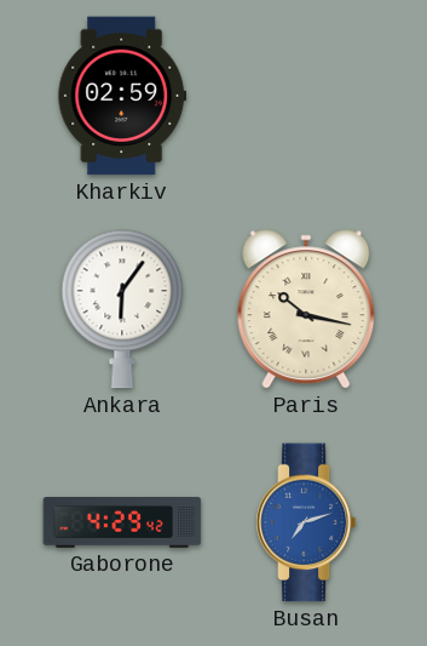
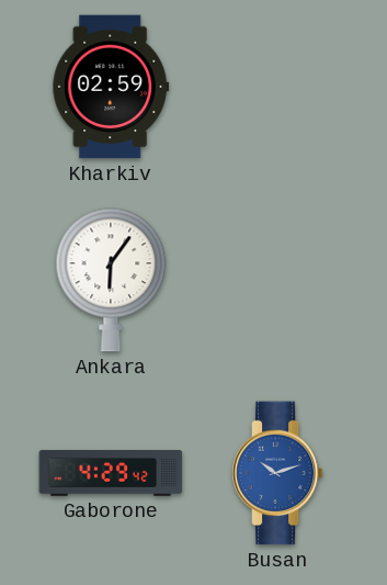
Paris: 10:17 -> none
Busan: 7:12 -> 10:12
